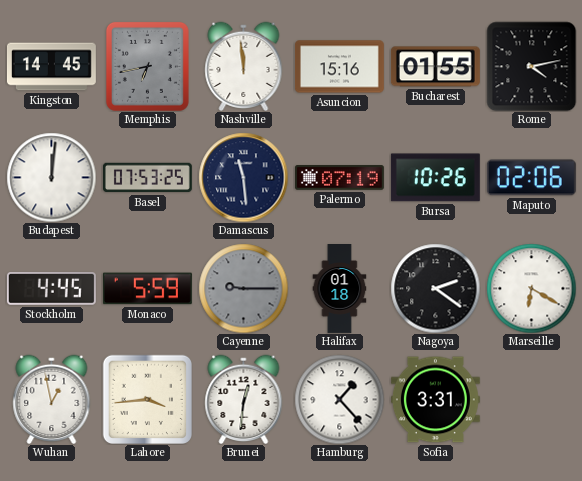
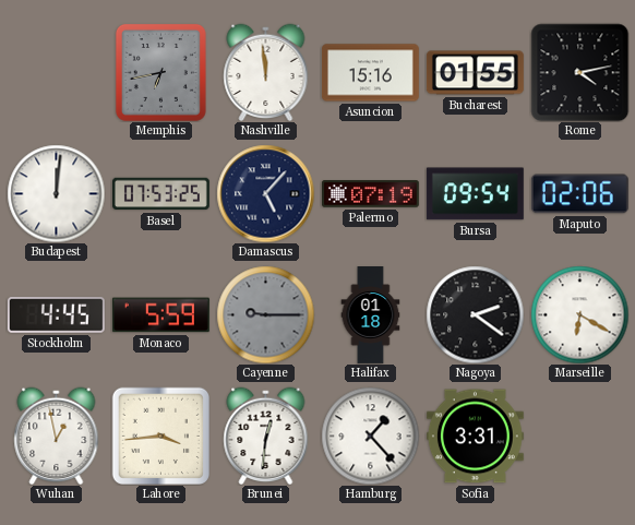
Kingston: 14:45 -> none
Damascus: 11:29 -> 5:07
Bursa: 10:26 -> 09:54
